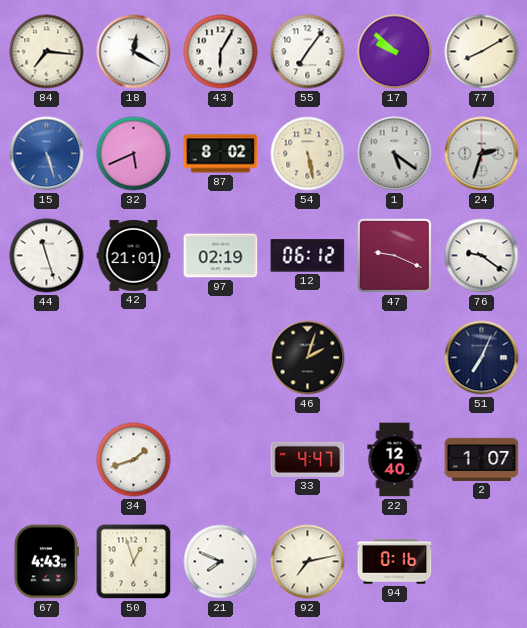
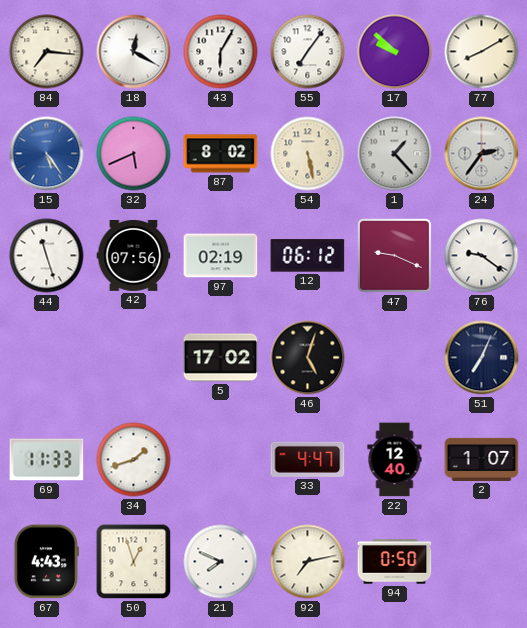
15: 5:27 -> 5:24
1: 5:21 -> 1:23
24: 2:33 -> 2:36
42: 21:01 -> 07:56
5: none -> 17:02
46: 2:03 -> 5:03
69: none -> 11:33
94: 0:16 -> 0:50
